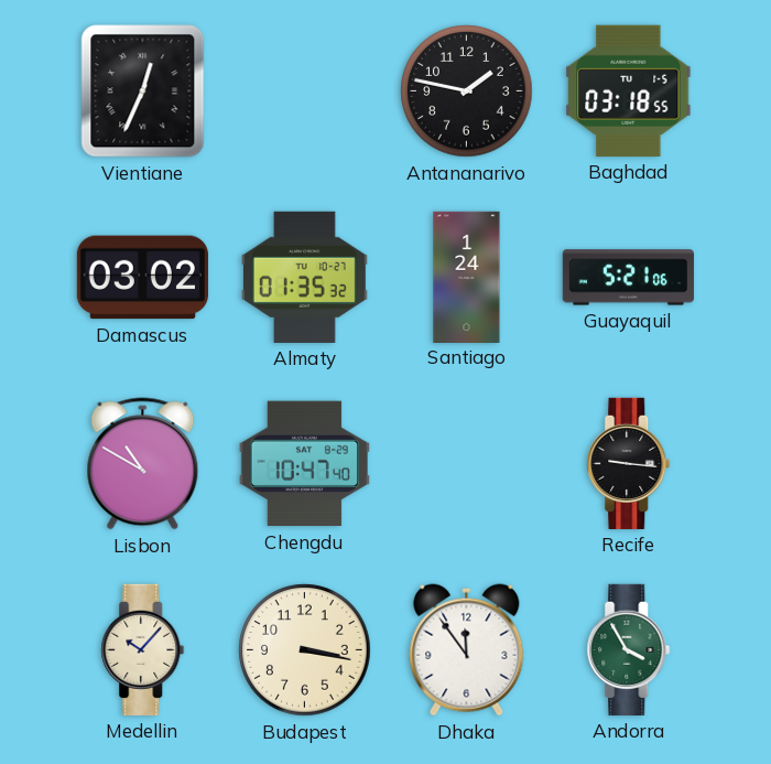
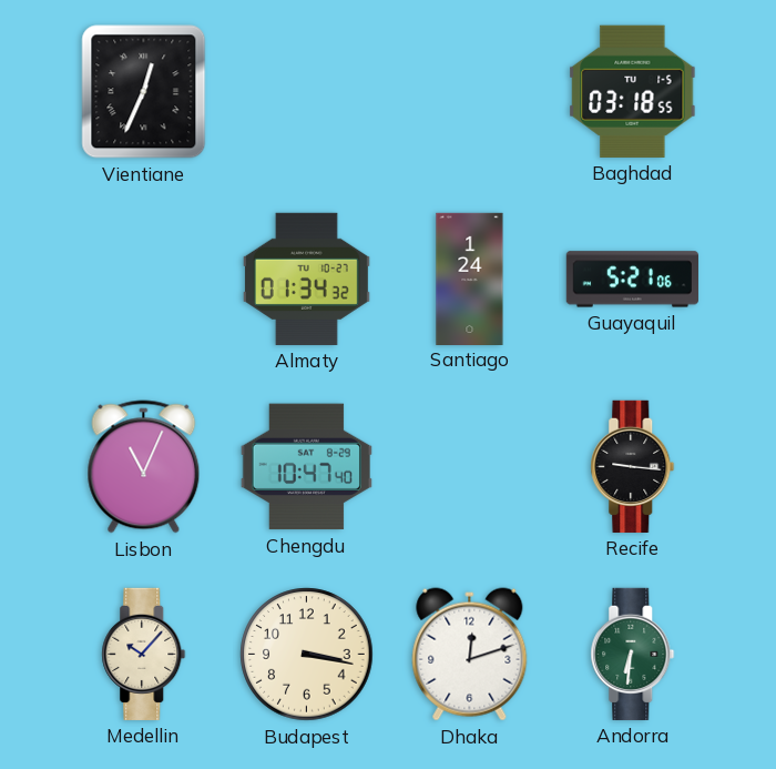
Antananarivo: 1:47 -> none
Damascus: 03:02 -> none
Almaty: 01:35 -> 01:34
Lisbon: 10:50 -> 11:04
Dhaka: 11:54 -> 12:12
Andorra: 3:55 -> 6:31
